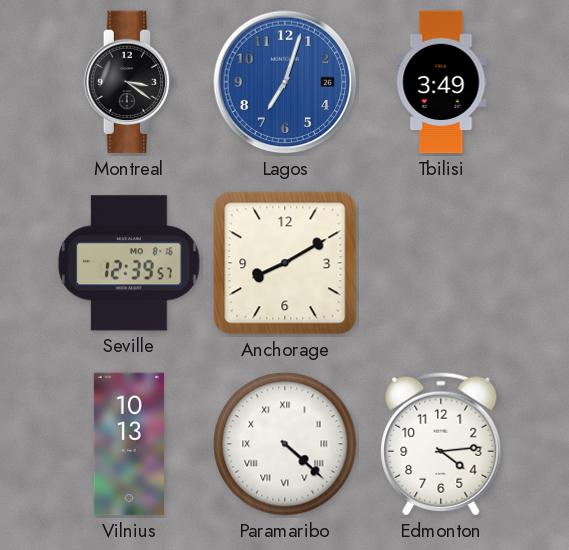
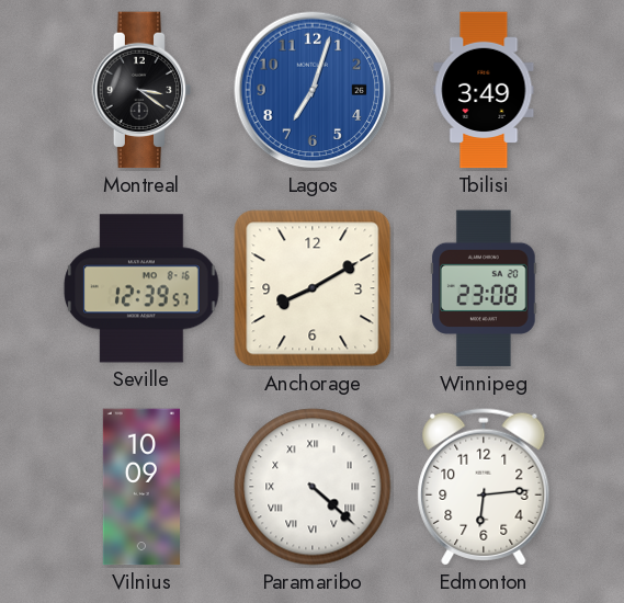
Winnipeg: none -> 23:08
Vilnius: 10:13 -> 10:09
Edmonton: 4:14 -> 6:14
